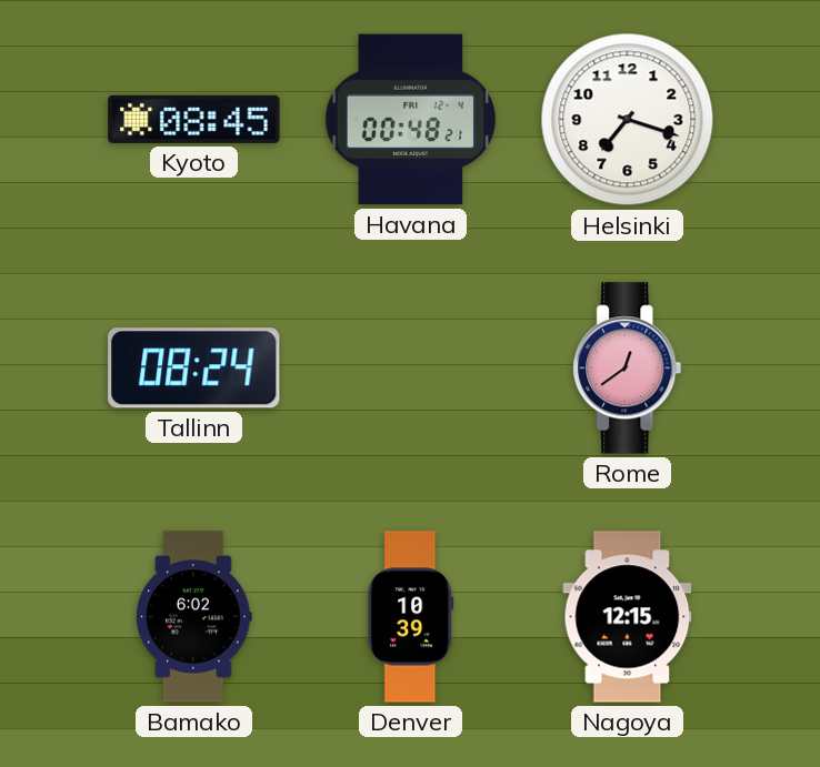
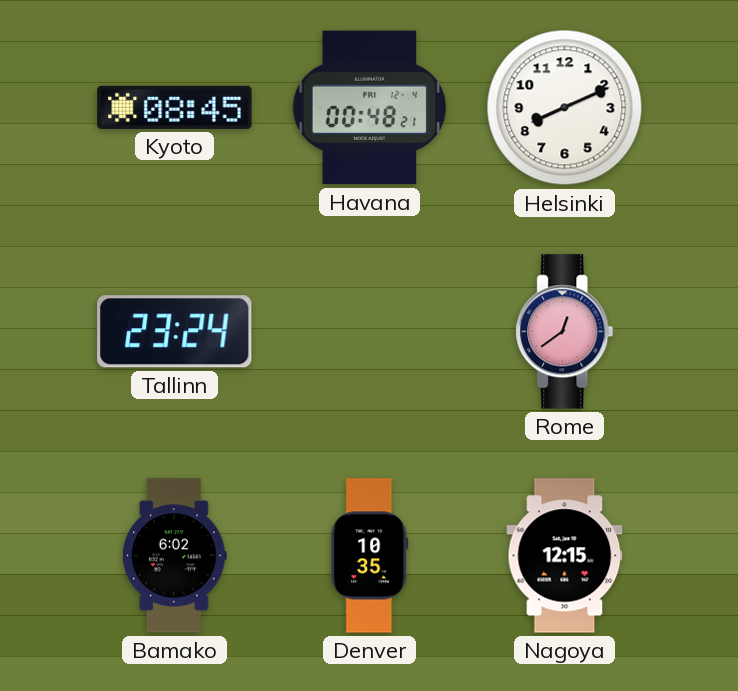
Helsinki: 7:18 -> 8:11
Tallinn: 08:24 -> 23:24
Denver: 10:39 -> 10:35
